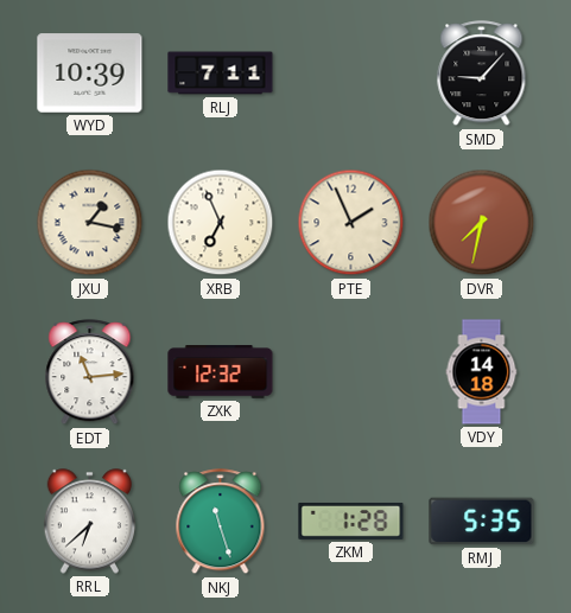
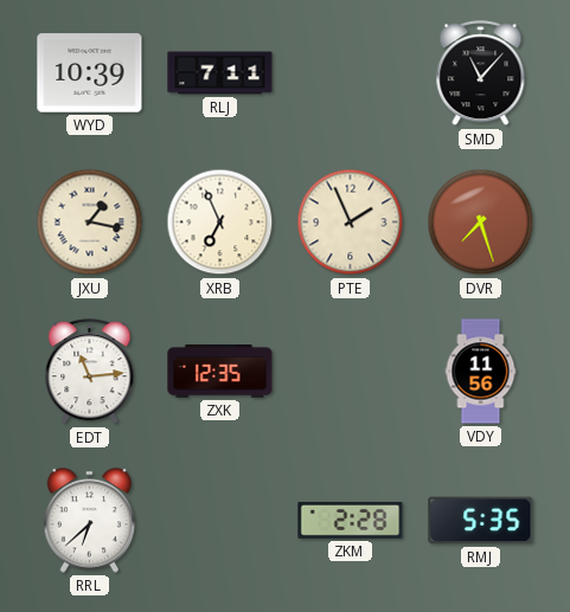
SMD: 9:07 -> 11:07
DVR: 7:32 -> 7:27
ZXK: 12:32 -> 12:35
VDY: 14:18 -> 11:56
NKJ: 11:27 -> none
ZKM: 1:28 -> 2:28
